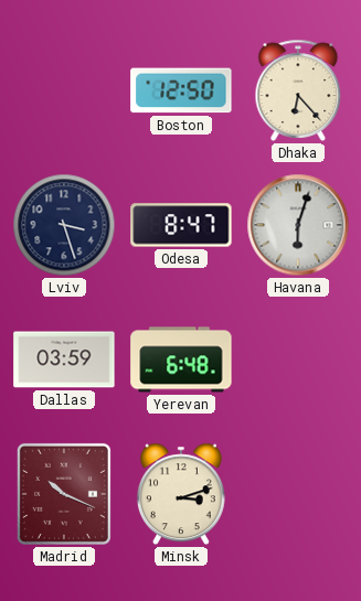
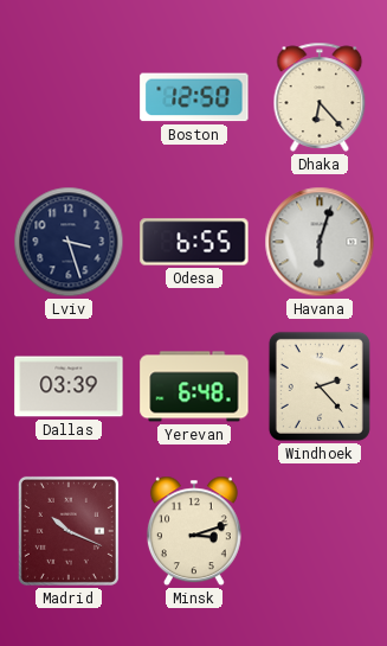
Odesa: 8:47 -> 6:55
Dallas: 03:59 -> 03:39
Windhoek: none -> 2:23
